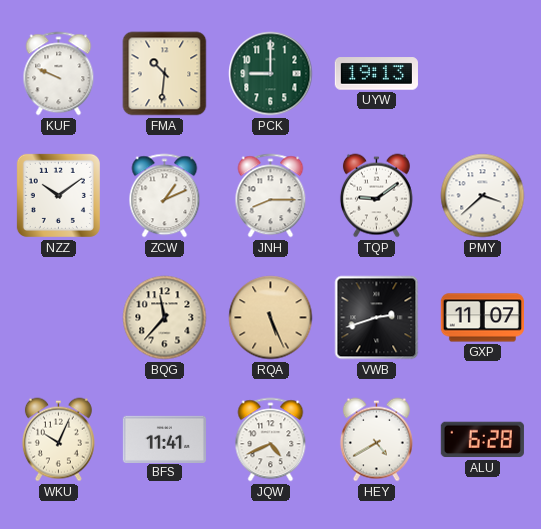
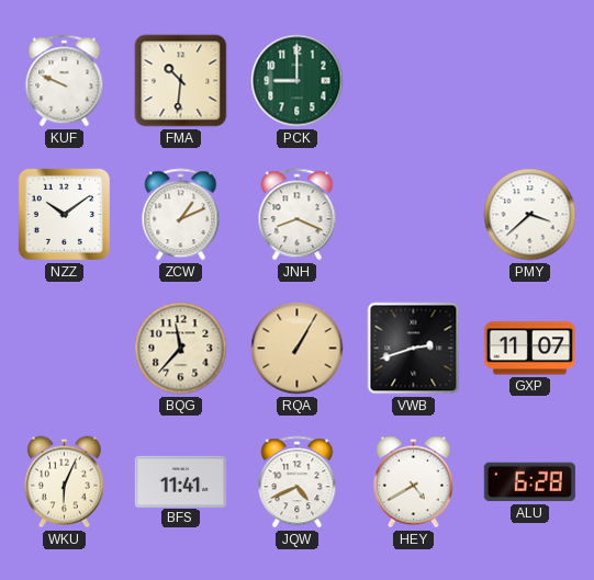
UYW: 19:13 -> none
JNH: 8:15 -> 8:19
TQP: 9:09 -> none
RQA: 5:26 -> 1:05
WKU: 10:04 -> 6:04
